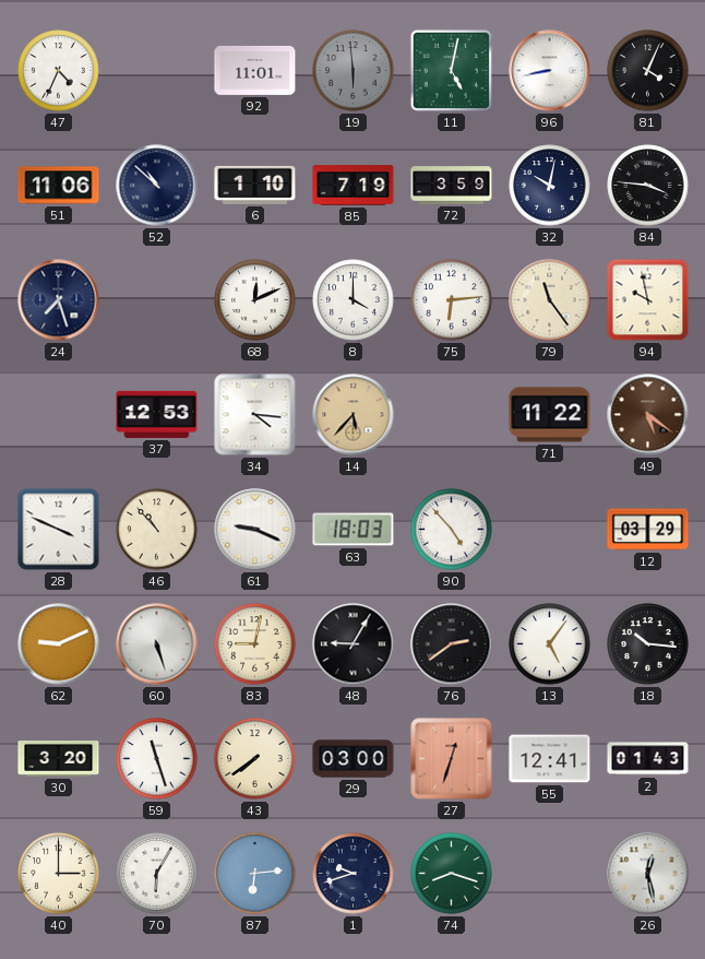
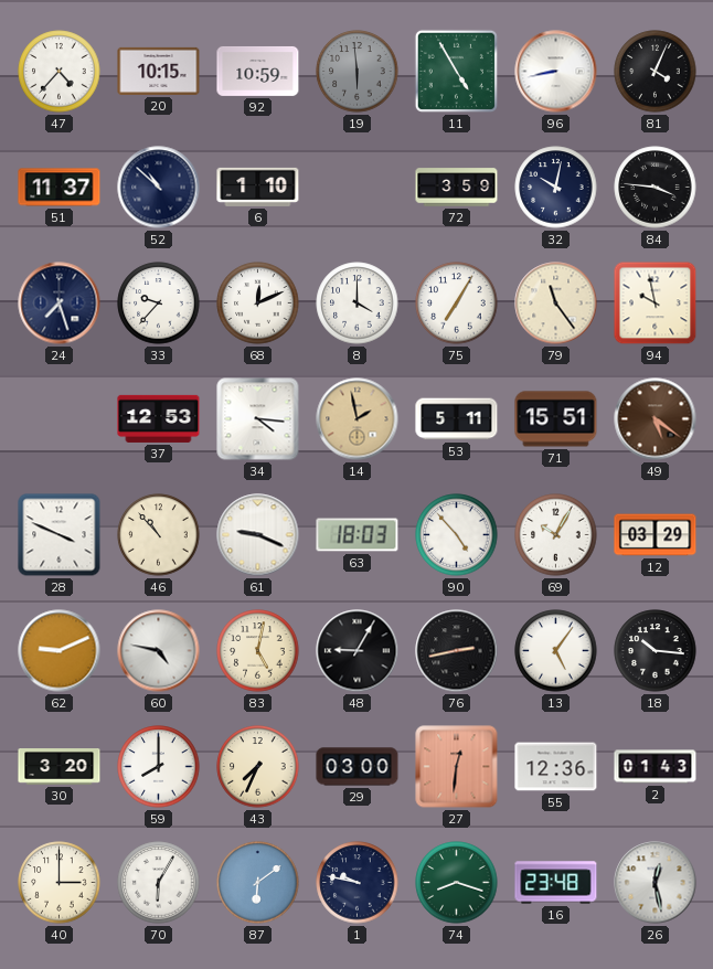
47: 4:34 -> 4:37
20: none -> 10:15
92: 11:01 -> 10:59
11: 5:02 -> 4:55
51: 11:06 -> 11:37
85: 7:19 -> none
33: none -> 9:37
75: 6:14 -> 7:05
14: 5:37 -> 1:58
53: none -> 5:11
71: 11:22 -> 15:51
69: none -> 10:05
60: 5:27 -> 4:47
83: 9:02 -> 5:02
76: 2:39 -> 2:43
59: 11:27 -> 8:00
43: 7:39 -> 7:34
27: 12:33 -> 12:31
55: 12:41 -> 12:36
87: 6:14 -> 6:09
1: 9:42 -> 9:47
16: none -> 23:48
